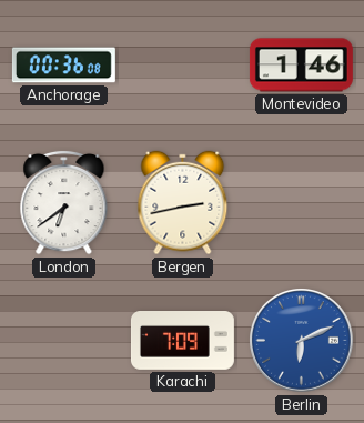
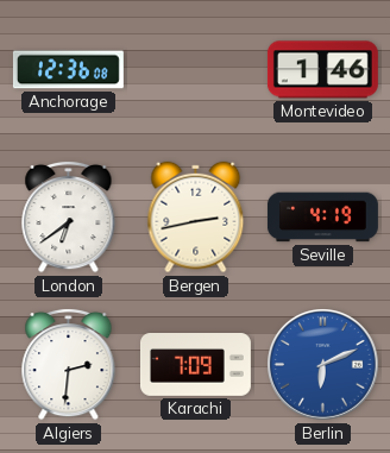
Anchorage: 00:36 -> 12:36
Seville: none -> 4:19
Algiers: none -> 2:31
